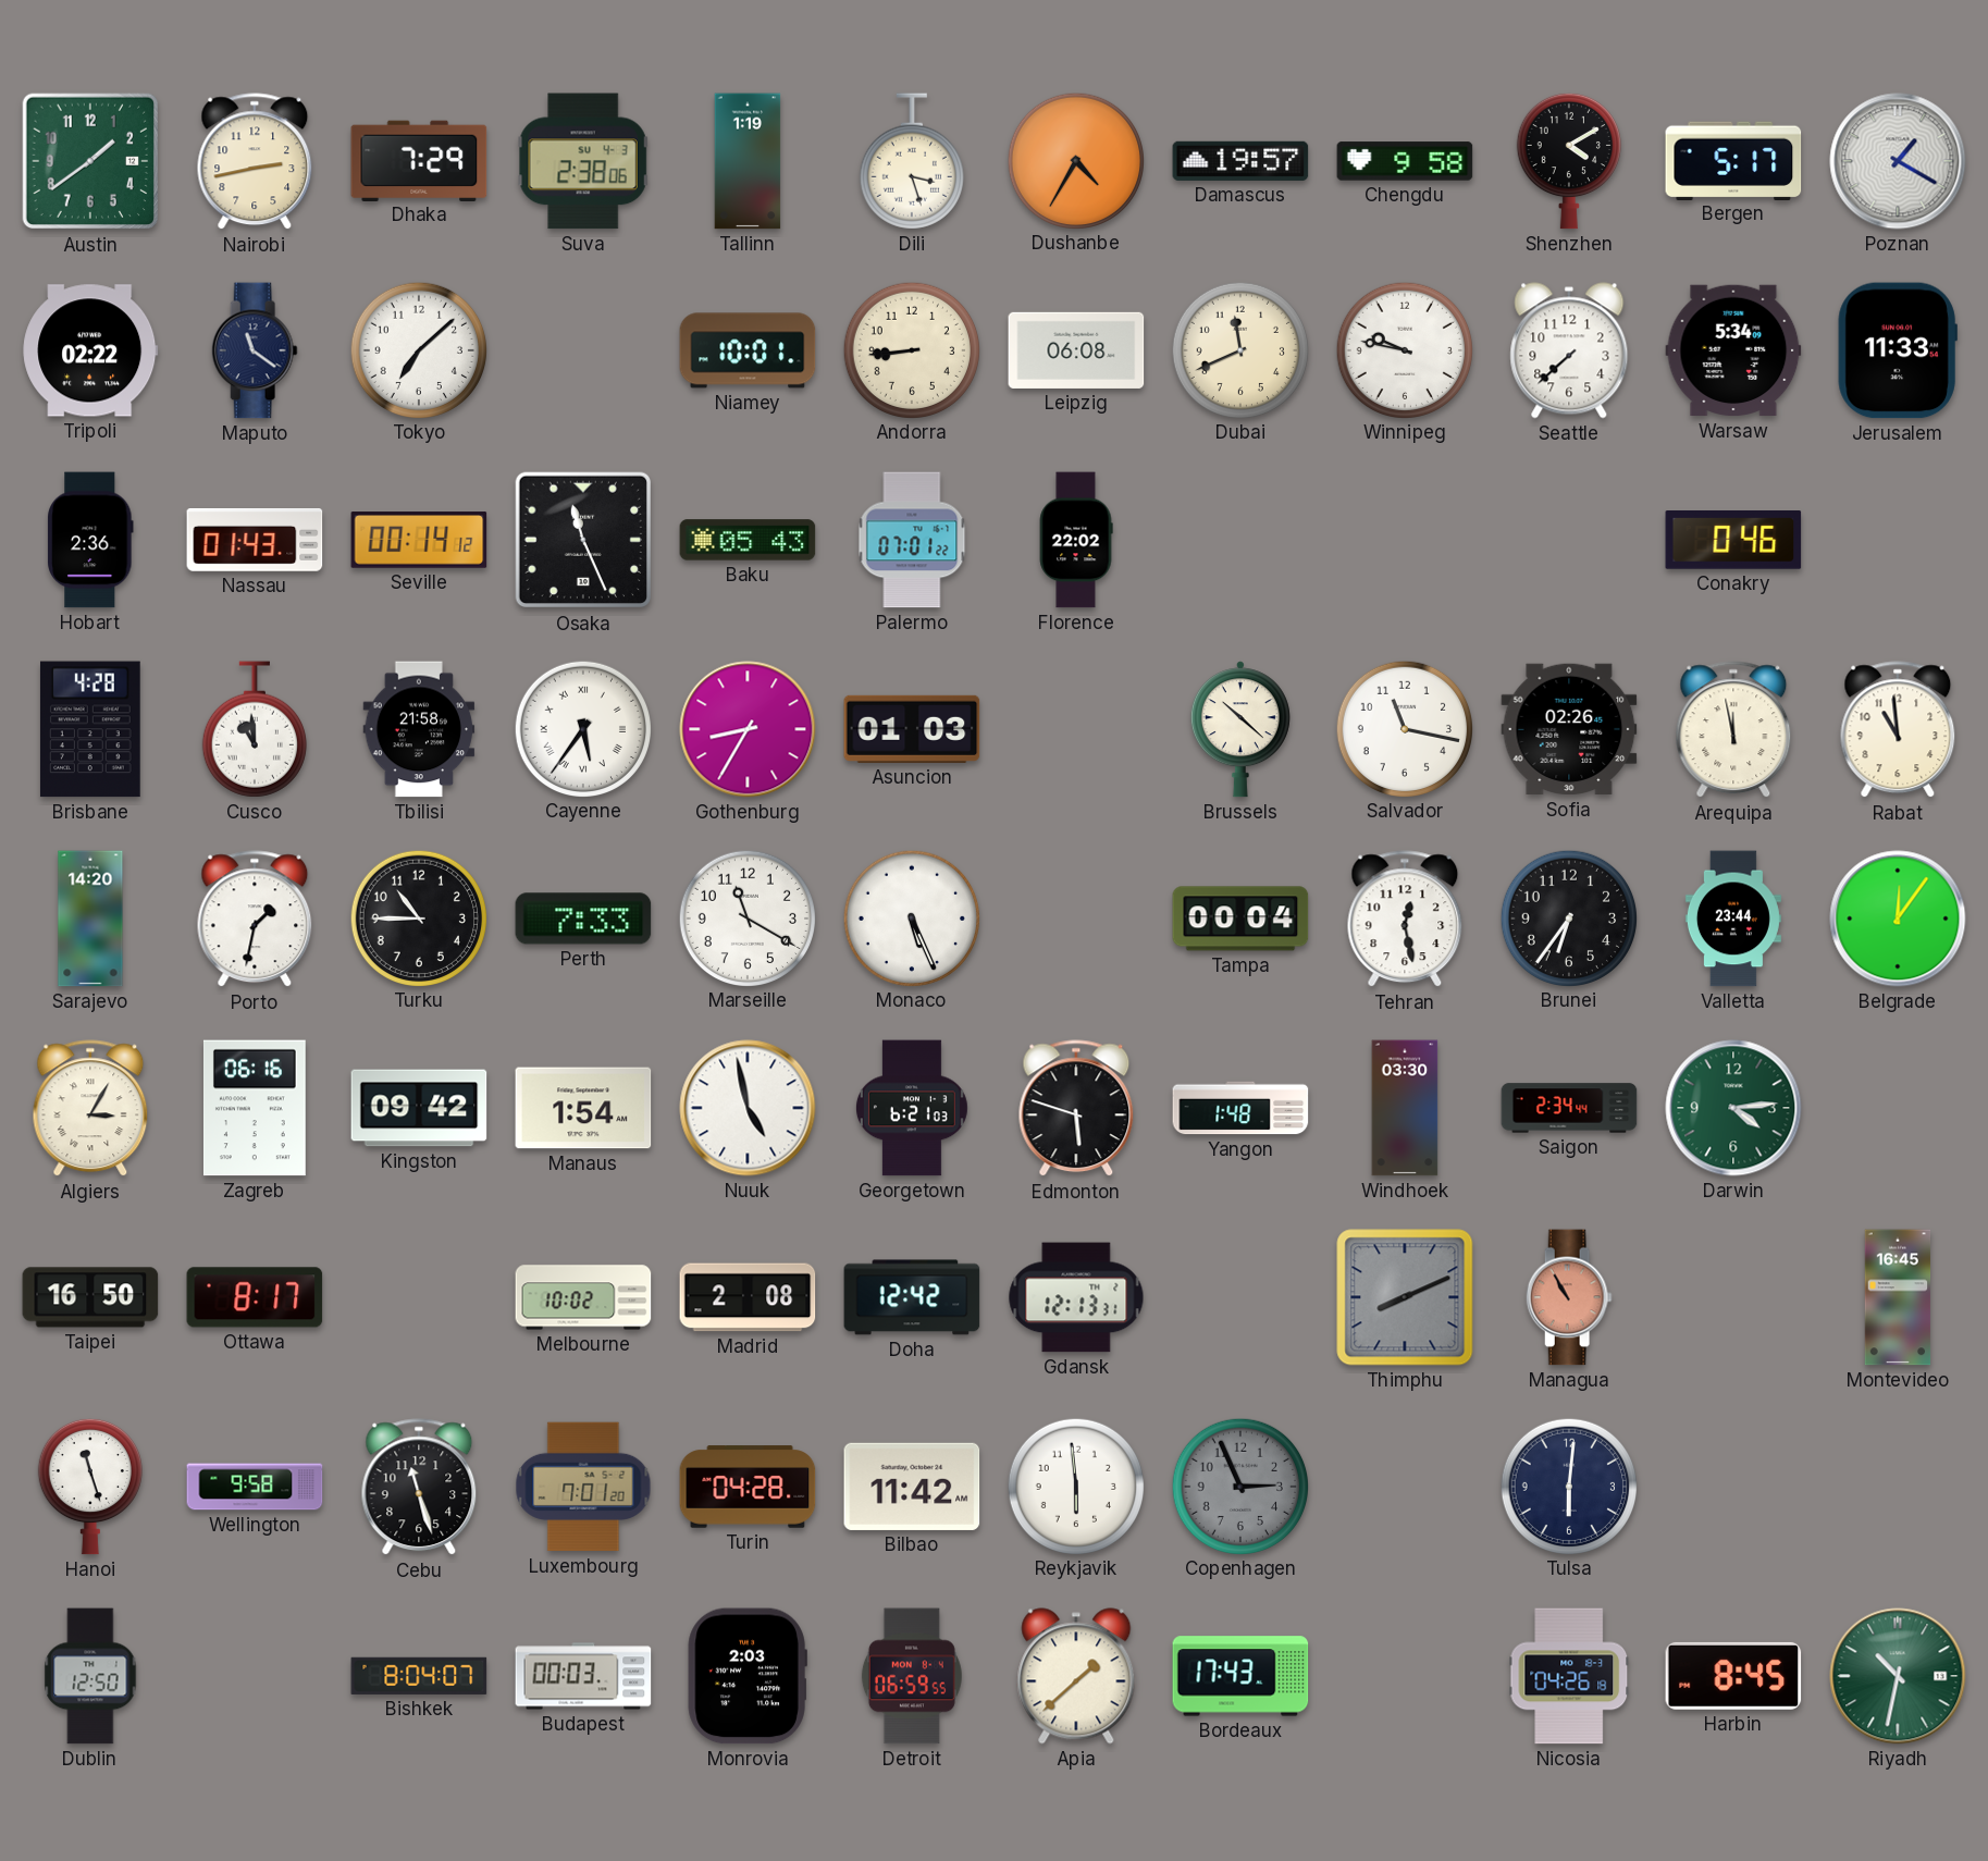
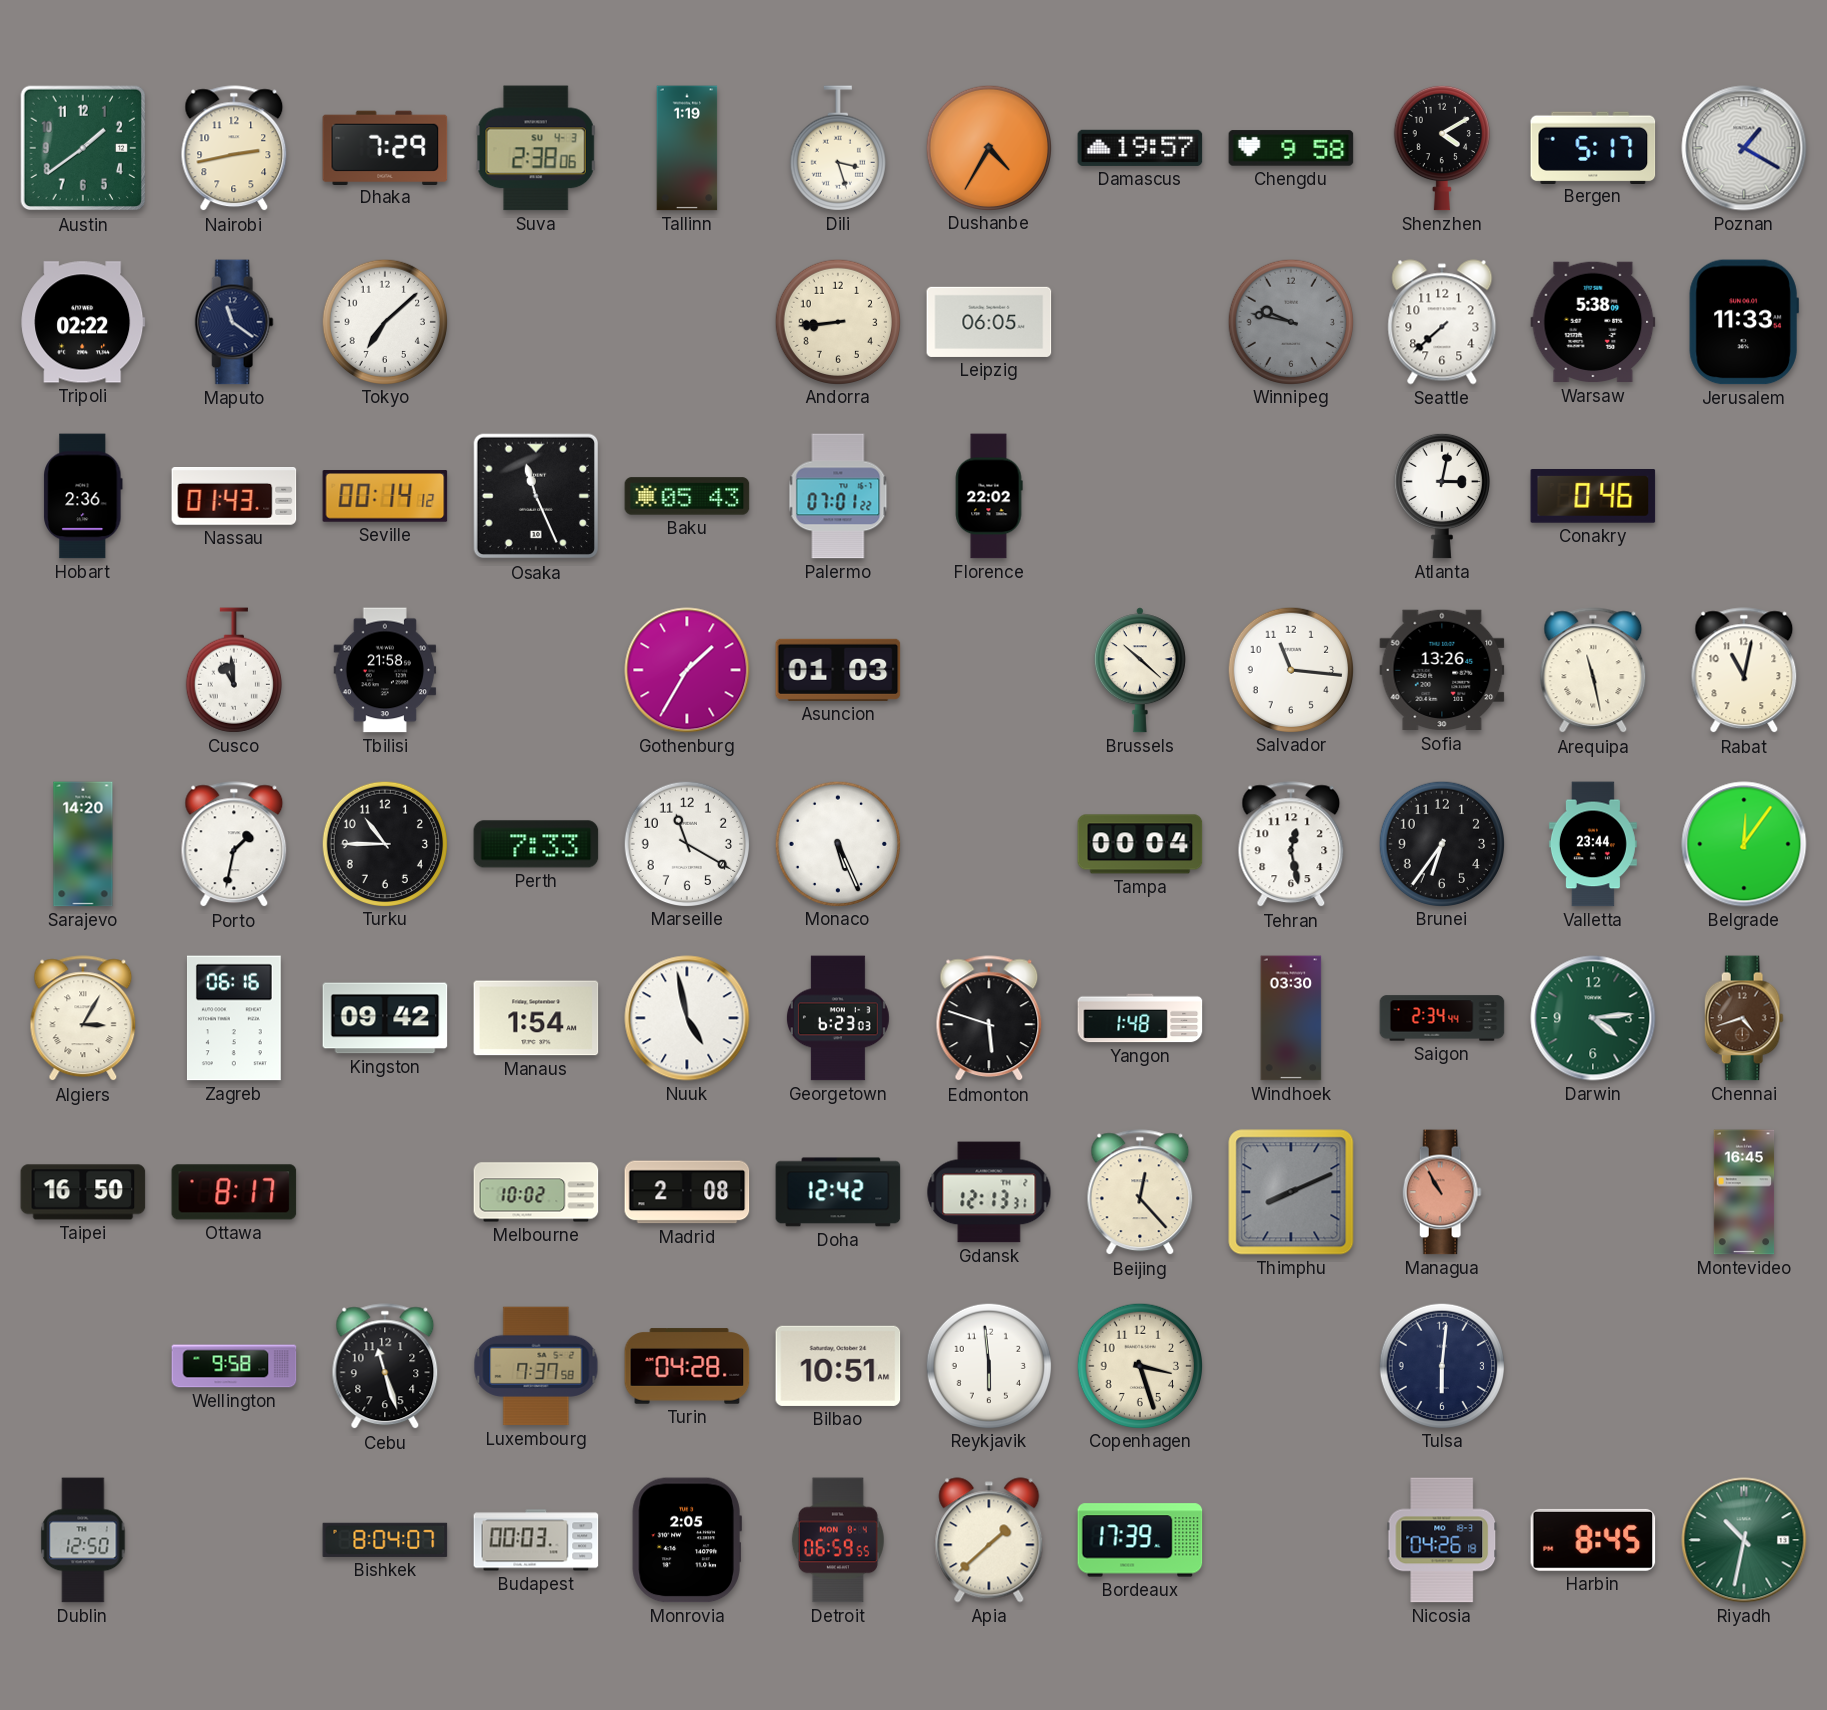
Niamey: 10:01 -> none
Leipzig: 06:08 -> 06:05
Dubai: 11:41 -> none
Winnipeg dial: white -> grey
Warsaw: 5:34 -> 5:38
Atlanta: none -> 3:02
Brisbane: 4:28 -> none
Cayenne: 5:36 -> none
Gothenburg: 8:35 -> 1:35
Salvador: 11:17 -> 11:16
Sofia: 02:26 -> 13:26
Arequipa: 11:58 -> 11:28
Rabat: 10:59 -> 11:02
Georgetown: 6:21 -> 6:23
Chennai: none -> 4:42
Beijing: none -> 12:23
Hanoi: 11:27 -> none
Luxembourg: 7:01 -> 7:37
Bilbao: 11:42 -> 10:51
Copenhagen: 2:56 -> 3:27
Copenhagen dial: grey -> cream
Monrovia: 2:03 -> 2:05
Bordeaux: 17:43 -> 17:39
